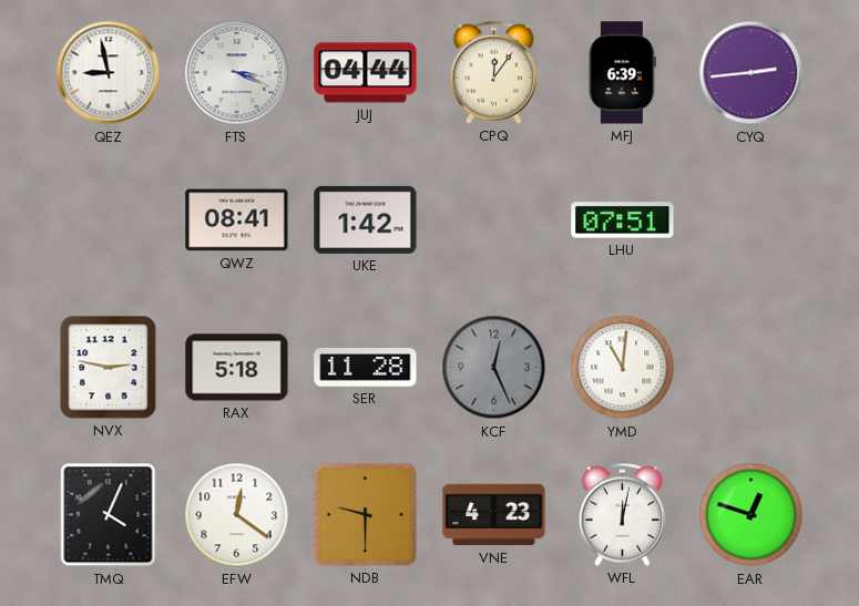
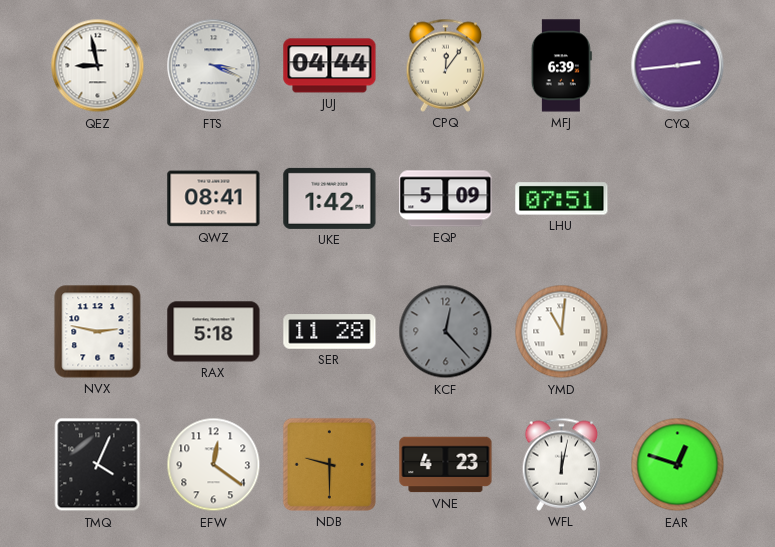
EQP: none -> 5:09
KCF: 12:26 -> 12:23
